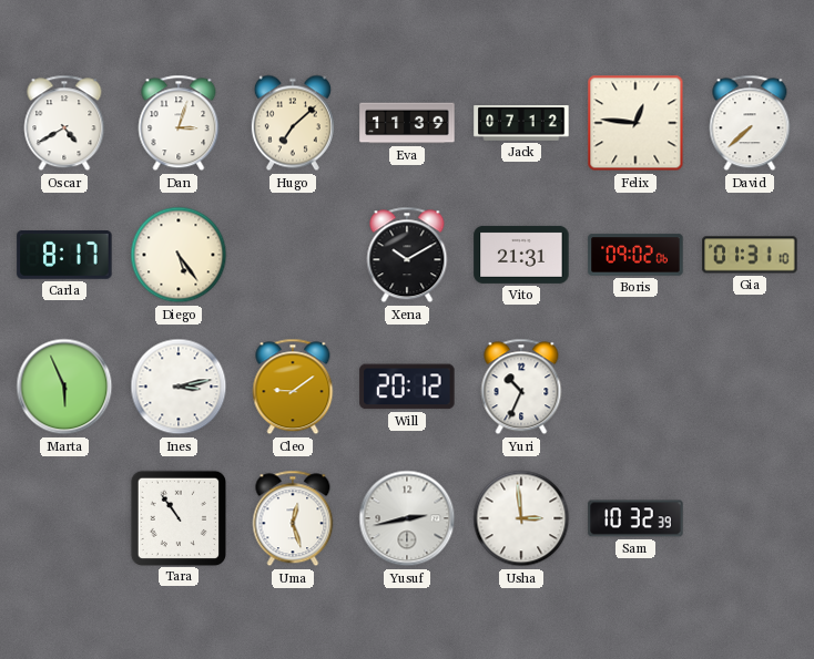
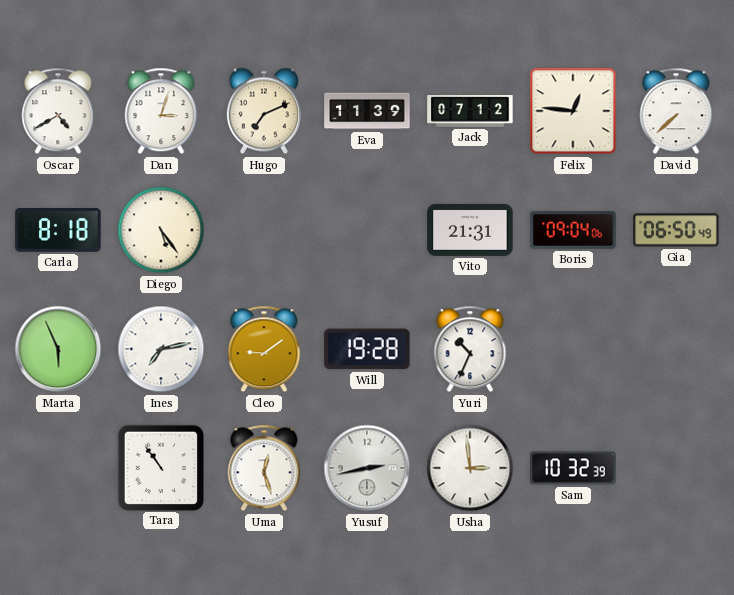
Hugo: 7:08 -> 7:11
Carla: 8:17 -> 8:18
Xena: 10:10 -> none
Boris: 09:02 -> 09:04
Gia: 01:31 -> 06:50
Ines: 3:13 -> 7:13
Will: 20:12 -> 19:28
